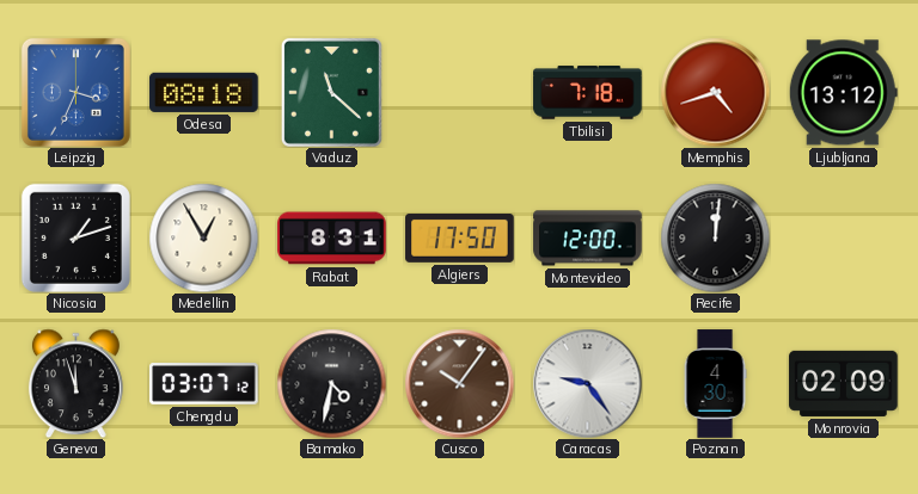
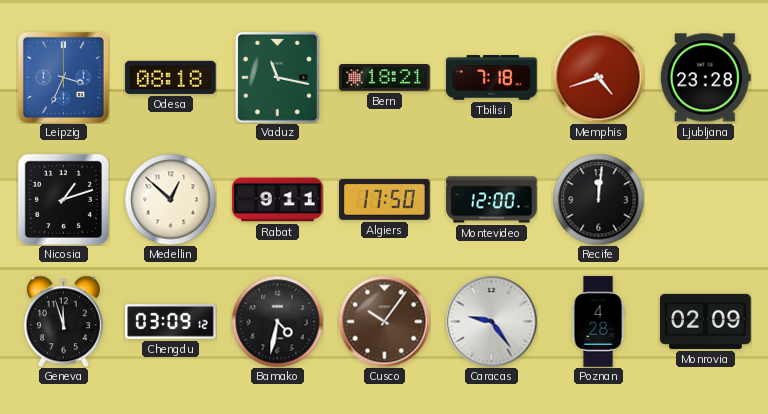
Vaduz: 11:22 -> 11:17
Bern: none -> 18:21
Ljubljana: 13:12 -> 23:28
Medellin: 12:55 -> 12:52
Rabat: 8:31 -> 9:11
Chengdu: 03:07 -> 03:09
Poznan: 4:30 -> 4:28
